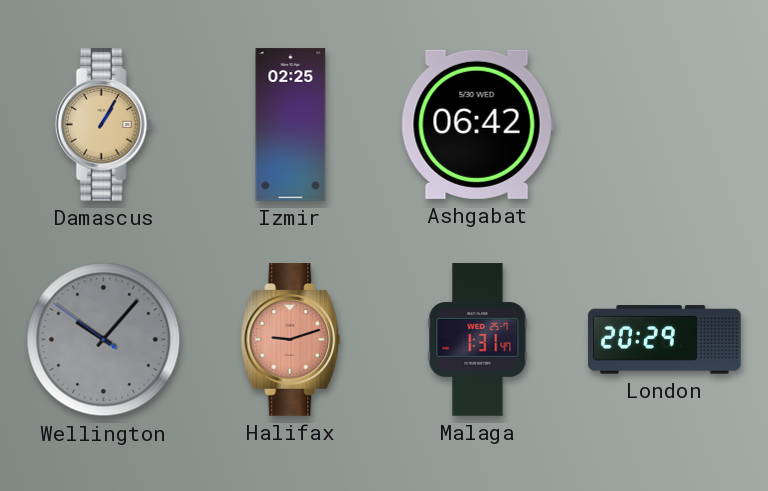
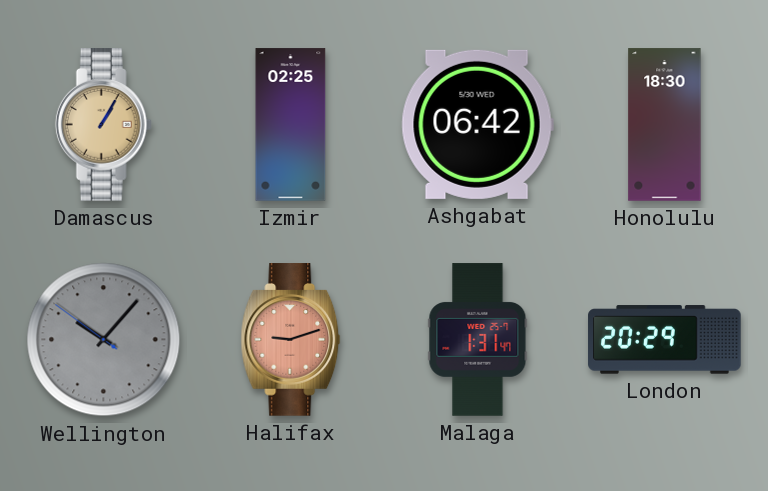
Honolulu: none -> 18:30
